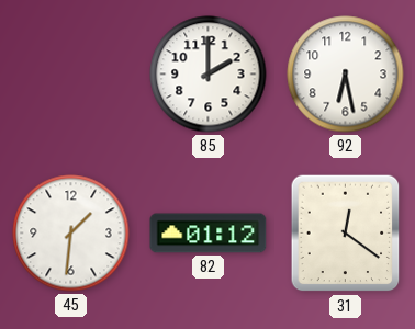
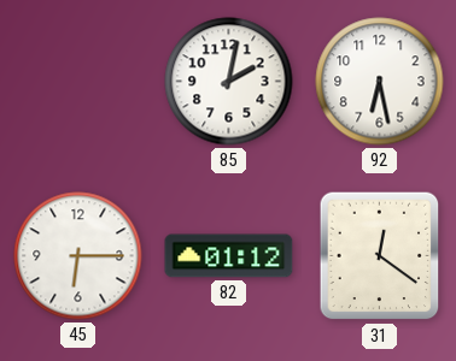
85: 2:00 -> 2:02
45: 1:31 -> 6:15
